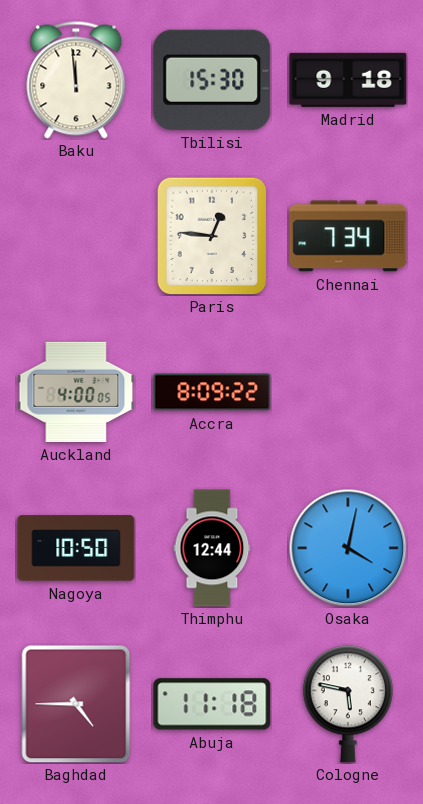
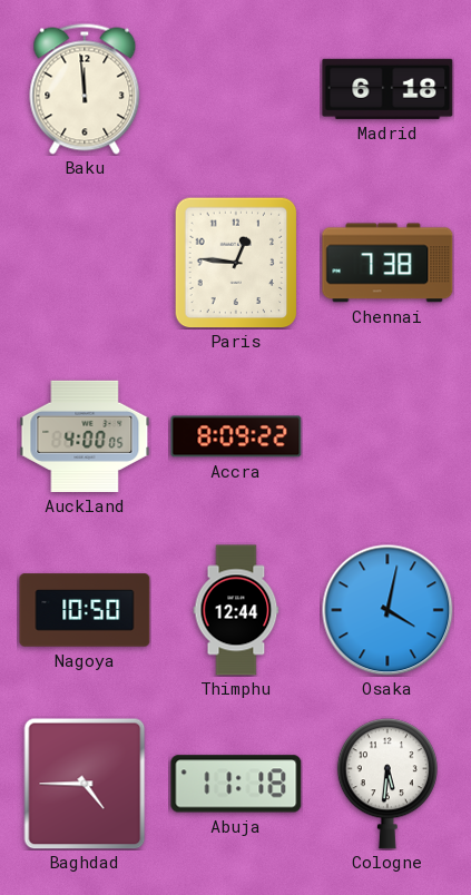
Tbilisi: 15:30 -> none
Madrid: 9:18 -> 6:18
Chennai: 7:34 -> 7:38
Cologne: 5:47 -> 5:31
